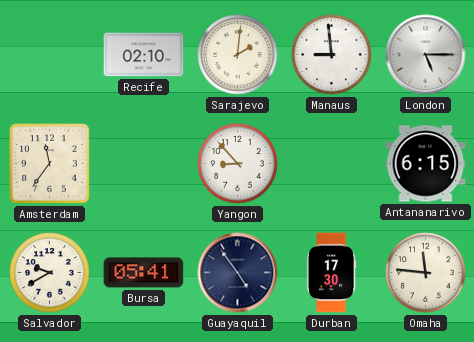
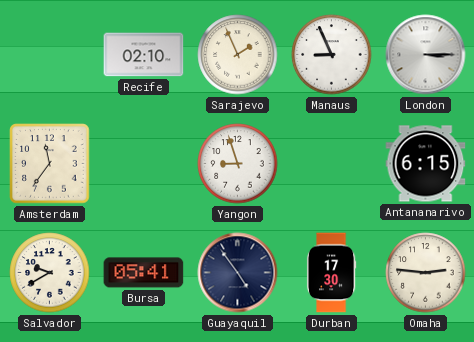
Sarajevo: 2:01 -> 1:56
Manaus: 8:59 -> 8:56
London: 5:15 -> 3:15
Yangon: 8:53 -> 8:57
Omaha: 11:46 -> 2:46
